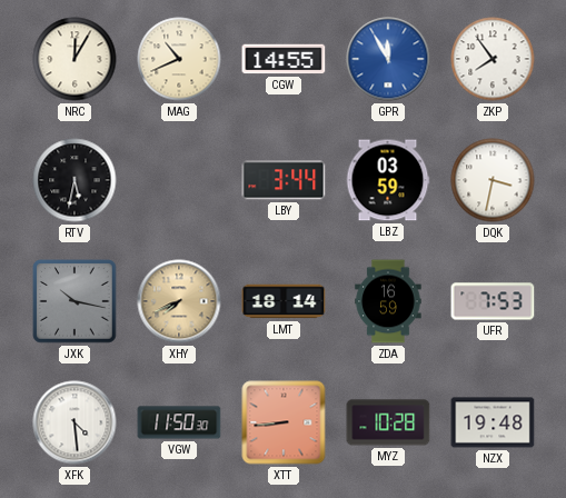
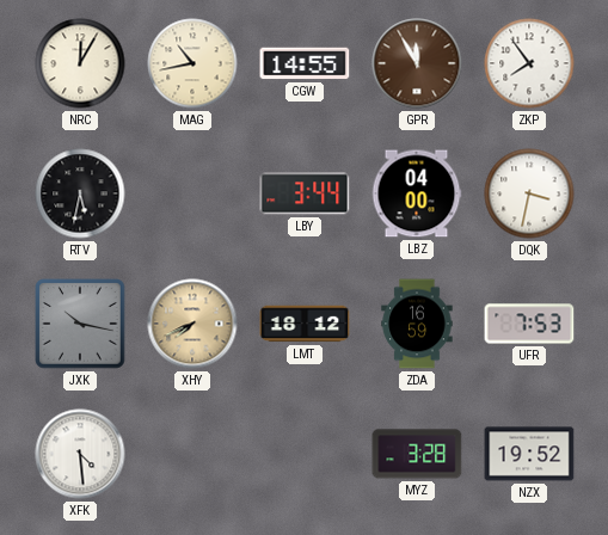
MAG: 10:41 -> 10:43
GPR dial: blue -> brown
LBZ: 03:59 -> 04:00
LMT: 18:14 -> 18:12
VGW: 11:50 -> none
XTT: 8:44 -> none
MYZ: 10:28 -> 3:28
NZX: 19:48 -> 19:52
